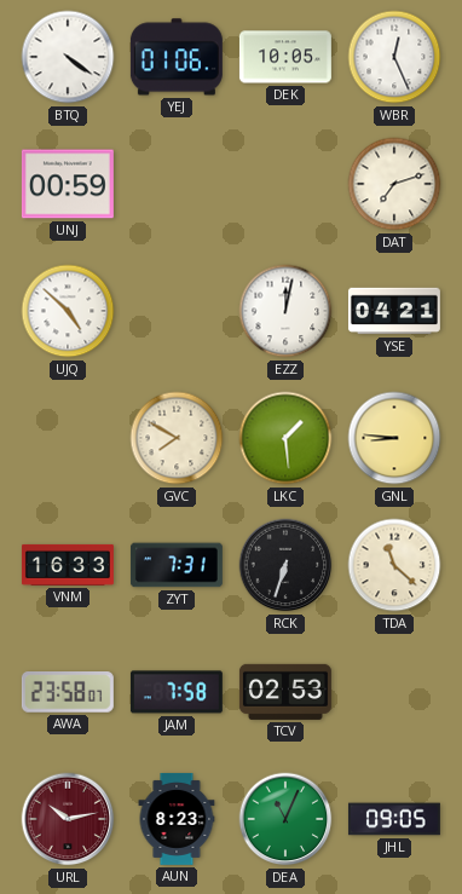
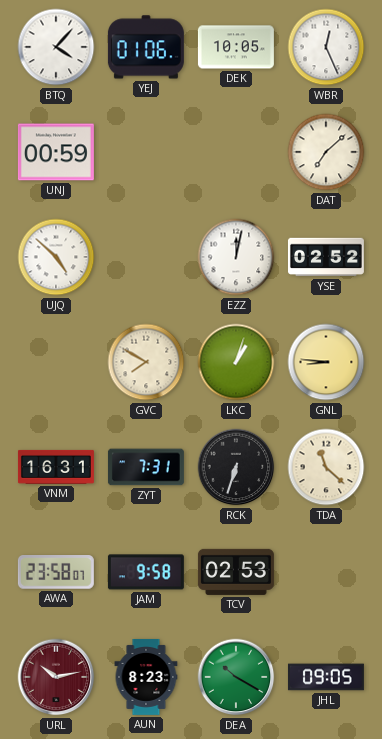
BTQ: 4:21 -> 4:07
DAT: 7:12 -> 7:08
YSE: 04:21 -> 02:52
LKC: 1:29 -> 1:03
VNM: 16:33 -> 16:31
JAM: 7:58 -> 9:58
DEA: 11:04 -> 10:20
